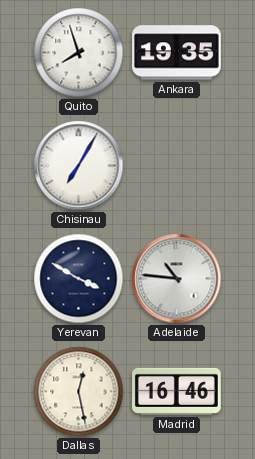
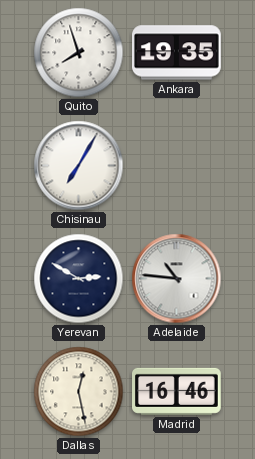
Yerevan: 3:50 -> 2:50
